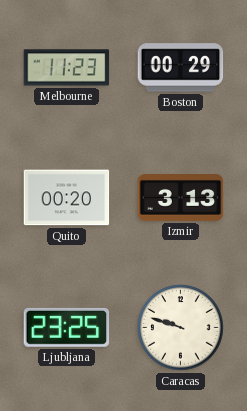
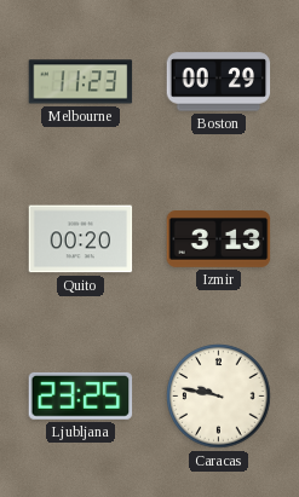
Caracas: 9:48 -> 9:47
